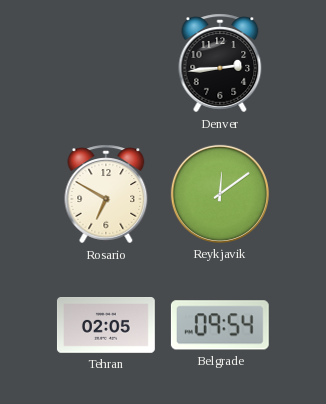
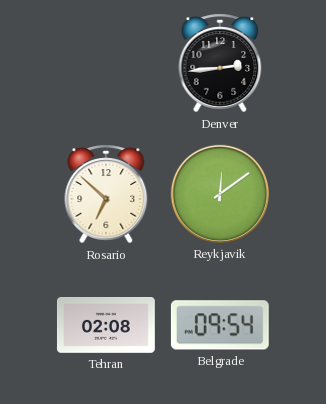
Rosario: 6:50 -> 6:52
Tehran: 02:05 -> 02:08
